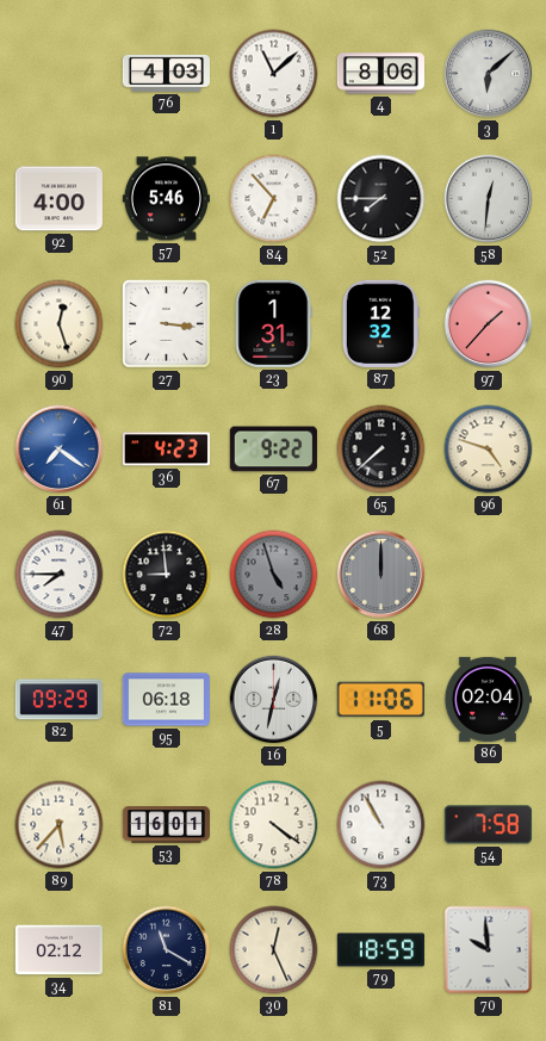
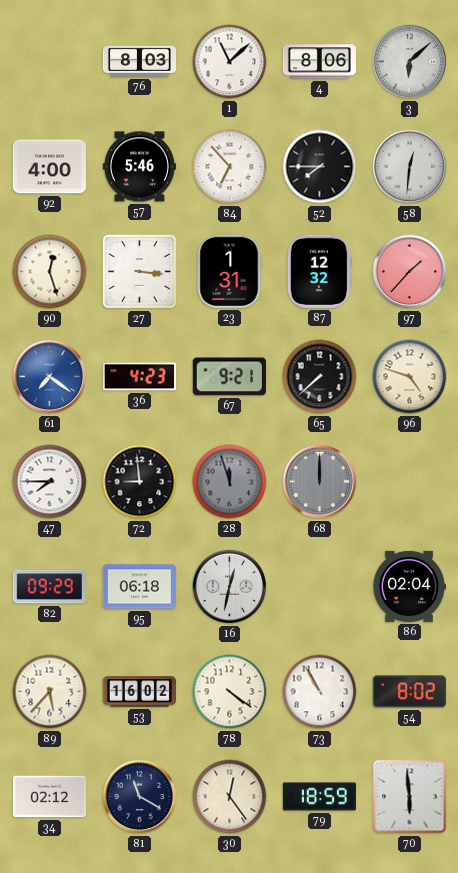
76: 4:03 -> 8:03
67: 9:22 -> 9:21
28: 4:57 -> 11:57
5: 11:06 -> none
53: 16:01 -> 16:02
54: 7:58 -> 8:02
30: 12:26 -> 12:24
70: 9:59 -> 5:59
